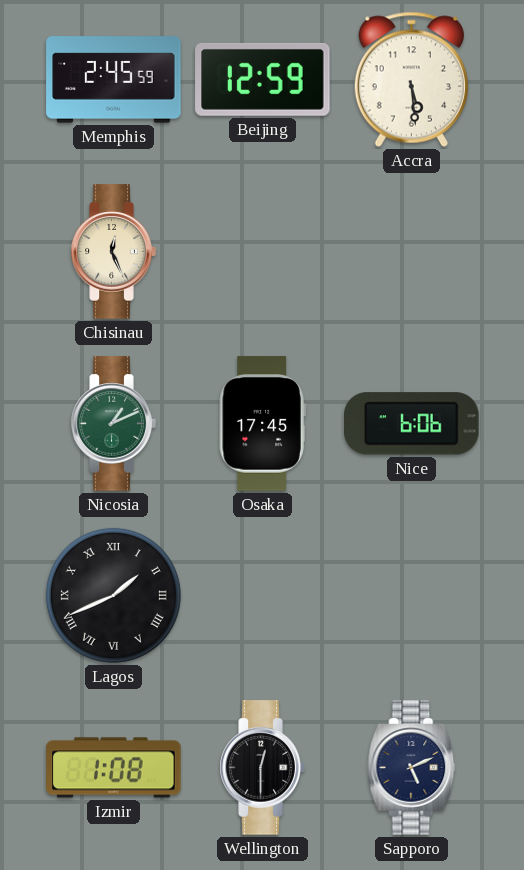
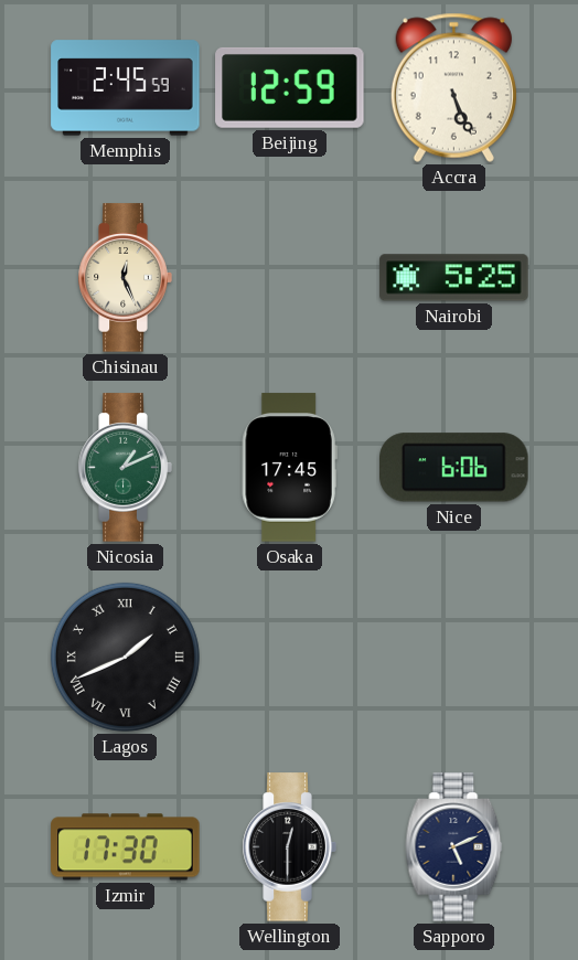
Accra: 5:29 -> 5:26
Nairobi: none -> 5:25
Izmir: 1:08 -> 17:30
